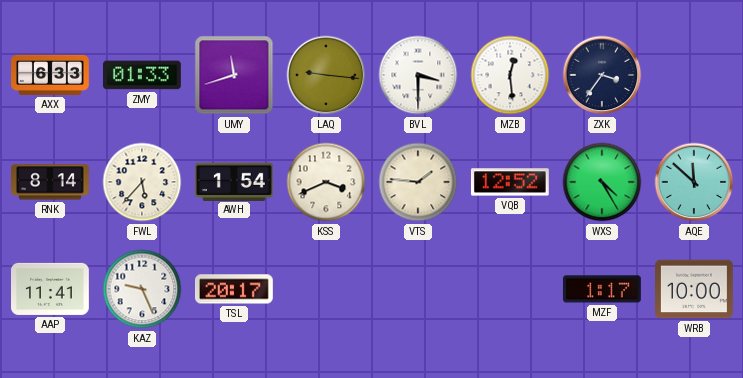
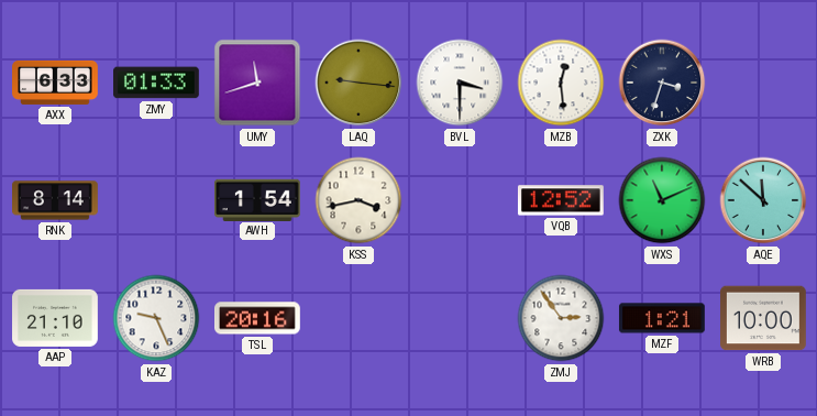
ZXK: 3:36 -> 3:33
FWL: 5:37 -> none
KSS: 3:41 -> 3:43
VTS: 1:46 -> none
WXS: 4:25 -> 11:11
AAP: 11:41 -> 21:10
TSL: 20:17 -> 20:16
ZMJ: none -> 2:54
MZF: 1:17 -> 1:21
